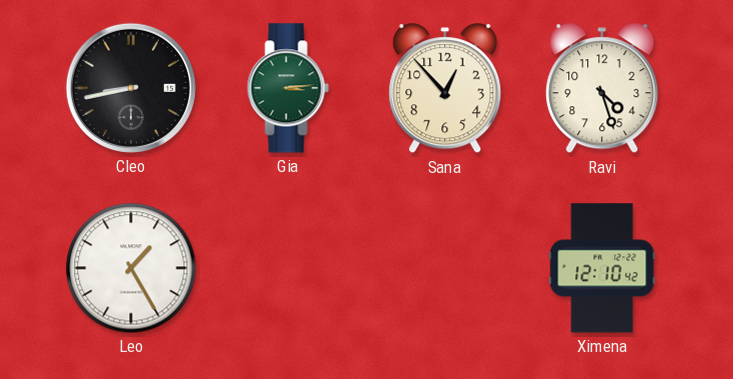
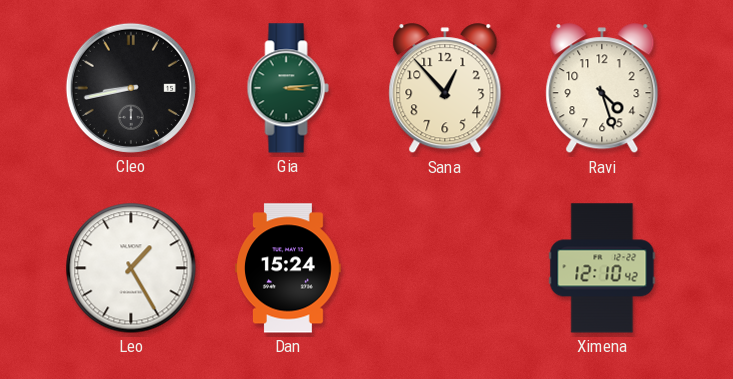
Dan: none -> 15:24
